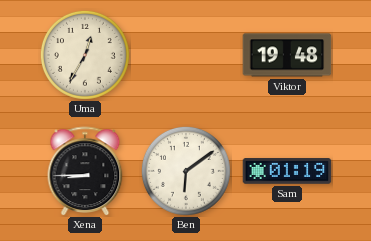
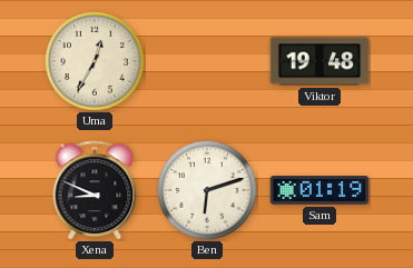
Xena: 8:45 -> 8:49
Ben: 6:09 -> 6:12
